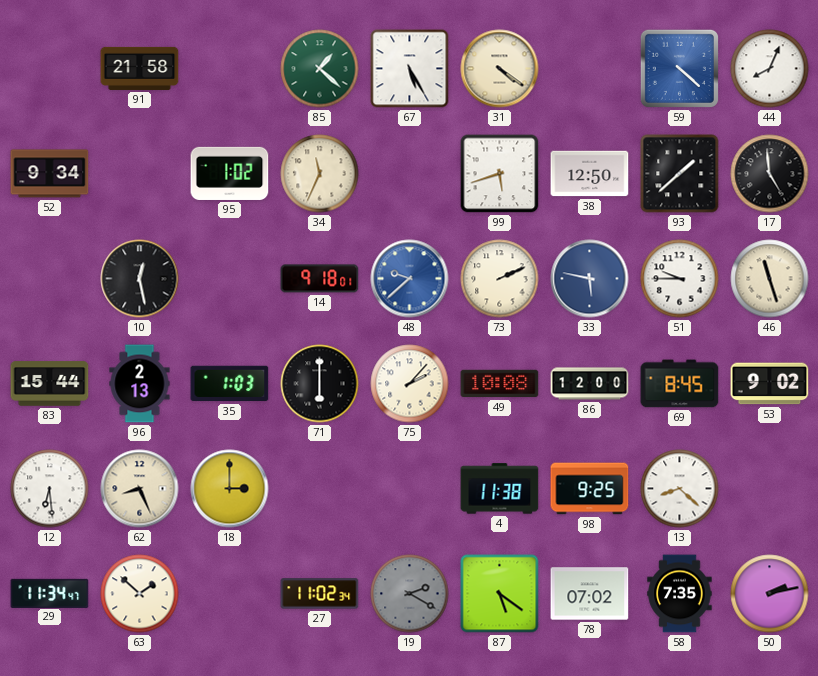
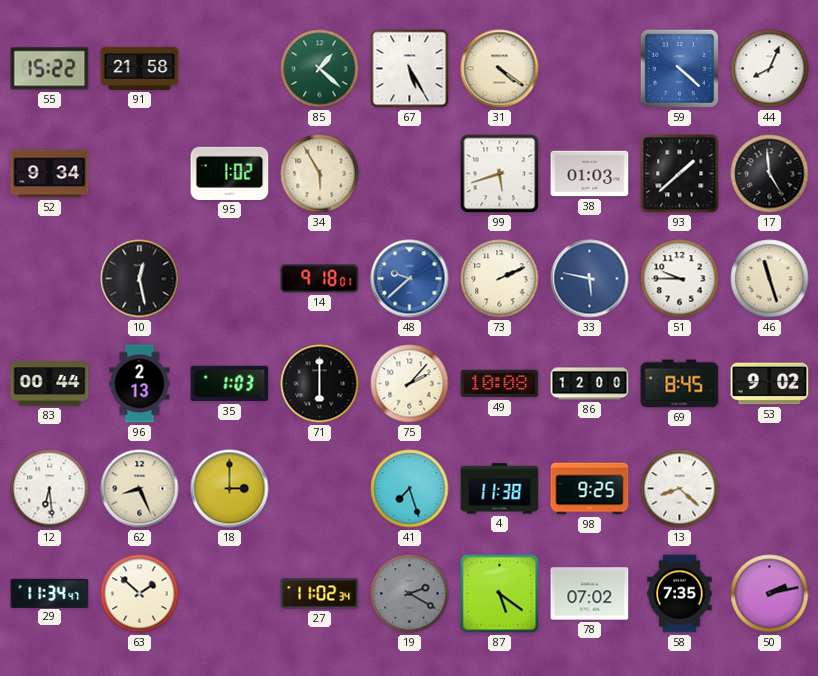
55: none -> 15:22
34: 11:34 -> 5:55
38: 12:50 -> 01:03
83: 15:44 -> 00:44
41: none -> 7:27
